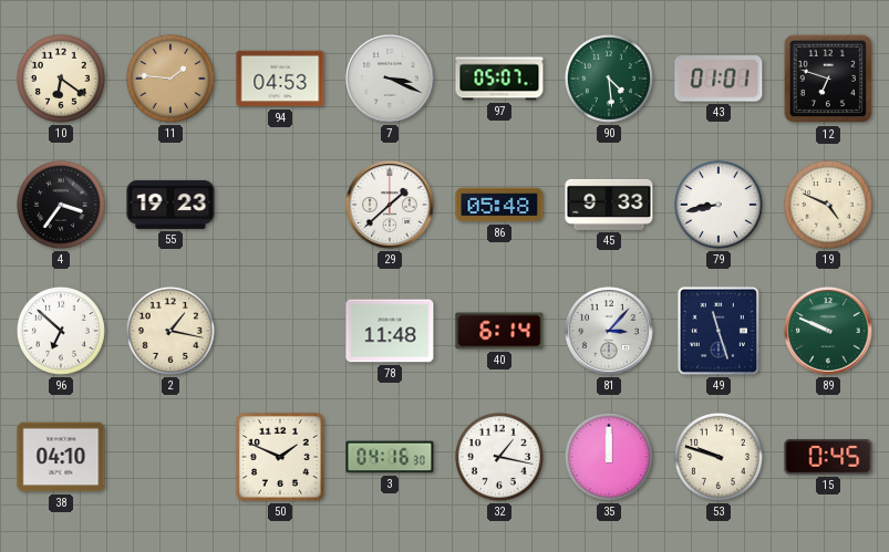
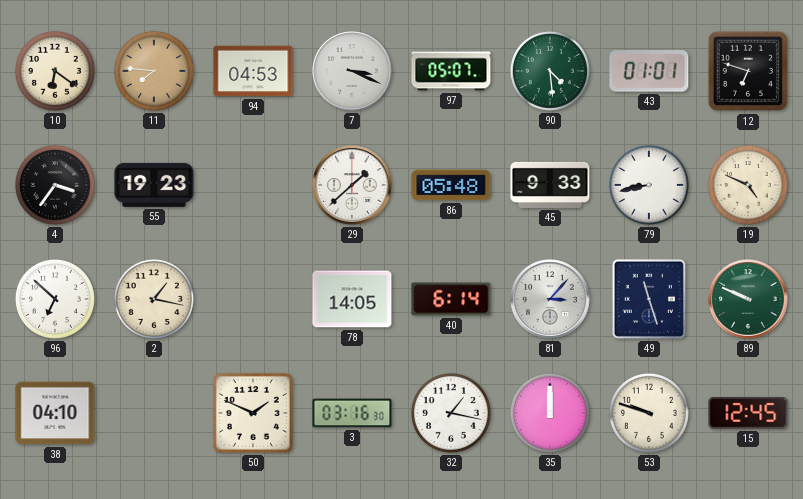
11: 1:46 -> 7:46
78: 11:48 -> 14:05
3: 04:16 -> 03:16
15: 0:45 -> 12:45
